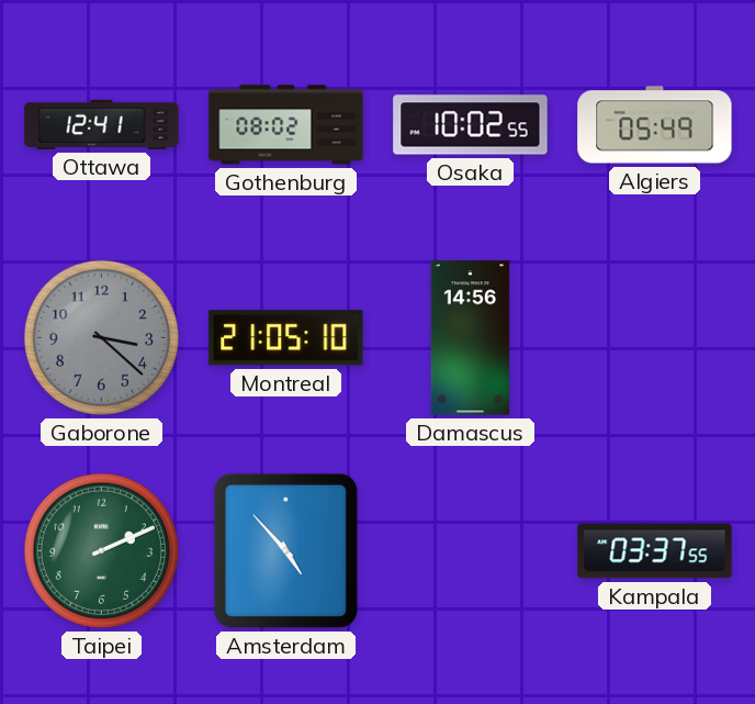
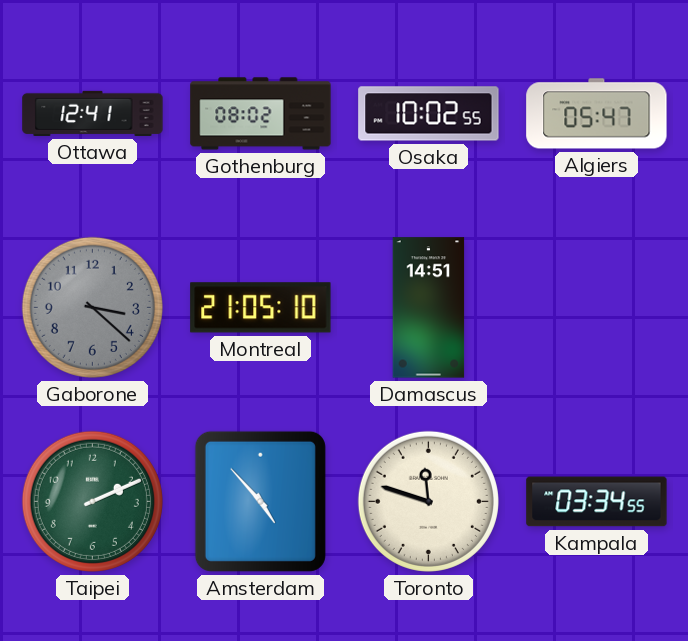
Algiers: 05:49 -> 05:47
Damascus: 14:56 -> 14:51
Toronto: none -> 11:48
Kampala: 03:37 -> 03:34
